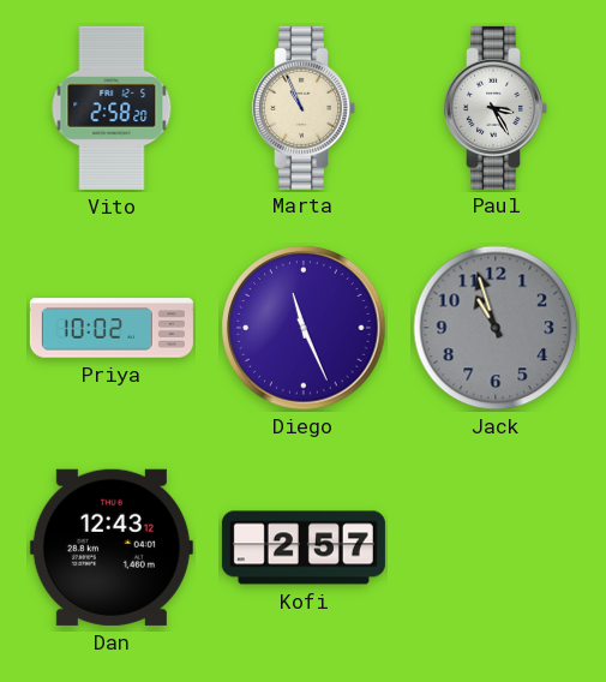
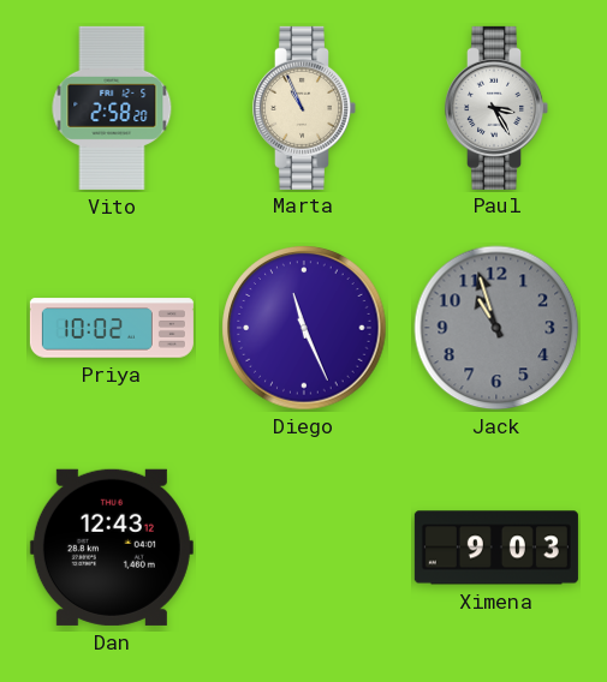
Kofi: 2:57 -> none
Ximena: none -> 9:03
